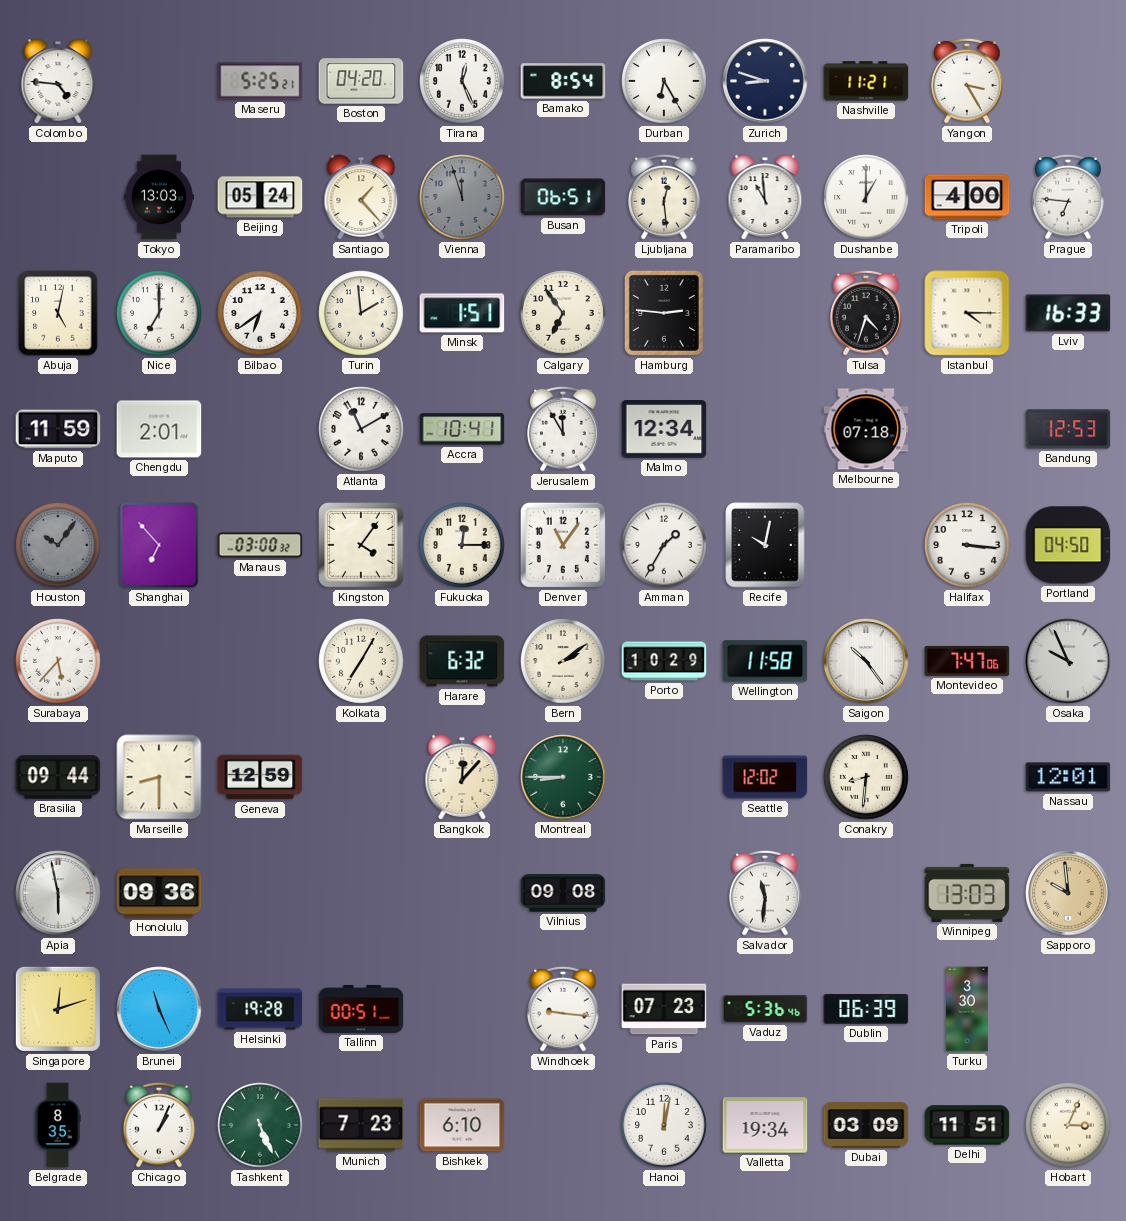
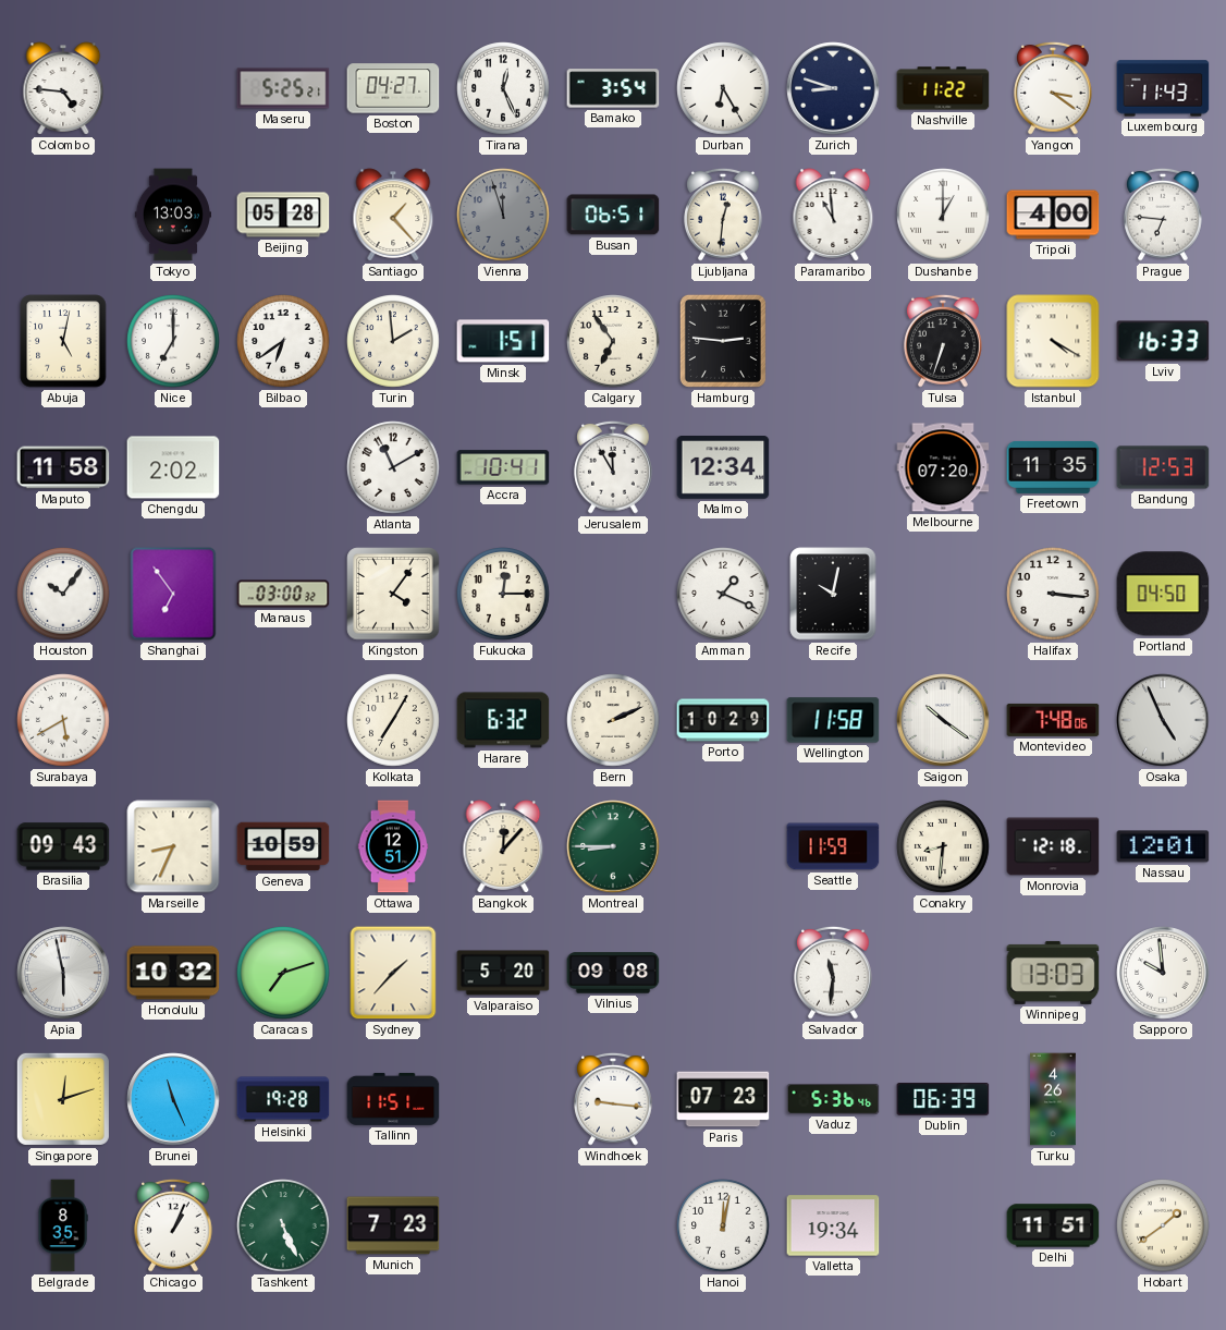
Boston: 04:20 -> 04:27
Bamako: 8:54 -> 3:54
Nashville: 11:21 -> 11:22
Yangon: 3:25 -> 3:21
Luxembourg: none -> 11:43
Beijing: 05:24 -> 05:28
Ljubljana: 12:29 -> 12:31
Tulsa: 4:33 -> 6:33
Istanbul: 4:15 -> 4:20
Maputo: 11:59 -> 11:58
Chengdu: 2:01 -> 2:02
Melbourne: 07:18 -> 07:20
Freetown: none -> 11:35
Houston dial: grey -> white
Shanghai: 6:53 -> 6:54
Denver: 11:06 -> none
Amman: 1:35 -> 1:19
Surabaya: 5:37 -> 5:40
Bern: 2:09 -> 2:11
Saigon: 10:24 -> 10:21
Montevideo: 7:47 -> 7:48
Osaka: 9:56 -> 4:56
Brasilia: 09:44 -> 09:43
Marseille: 8:30 -> 8:34
Geneva: 12:59 -> 10:59
Ottawa: none -> 12:51
Seattle: 12:02 -> 11:59
Monrovia: none -> 12:18
Honolulu: 09:36 -> 10:32
Caracas: none -> 7:12
Sydney: none -> 1:37
Valparaiso: none -> 5:20
Sapporo dial: champagne -> white
Tallinn: 00:51 -> 11:51
Turku: 3:30 -> 4:26
Bishkek: 6:10 -> none
Dubai: 03:09 -> none
Hobart: 3:04 -> 1:39
